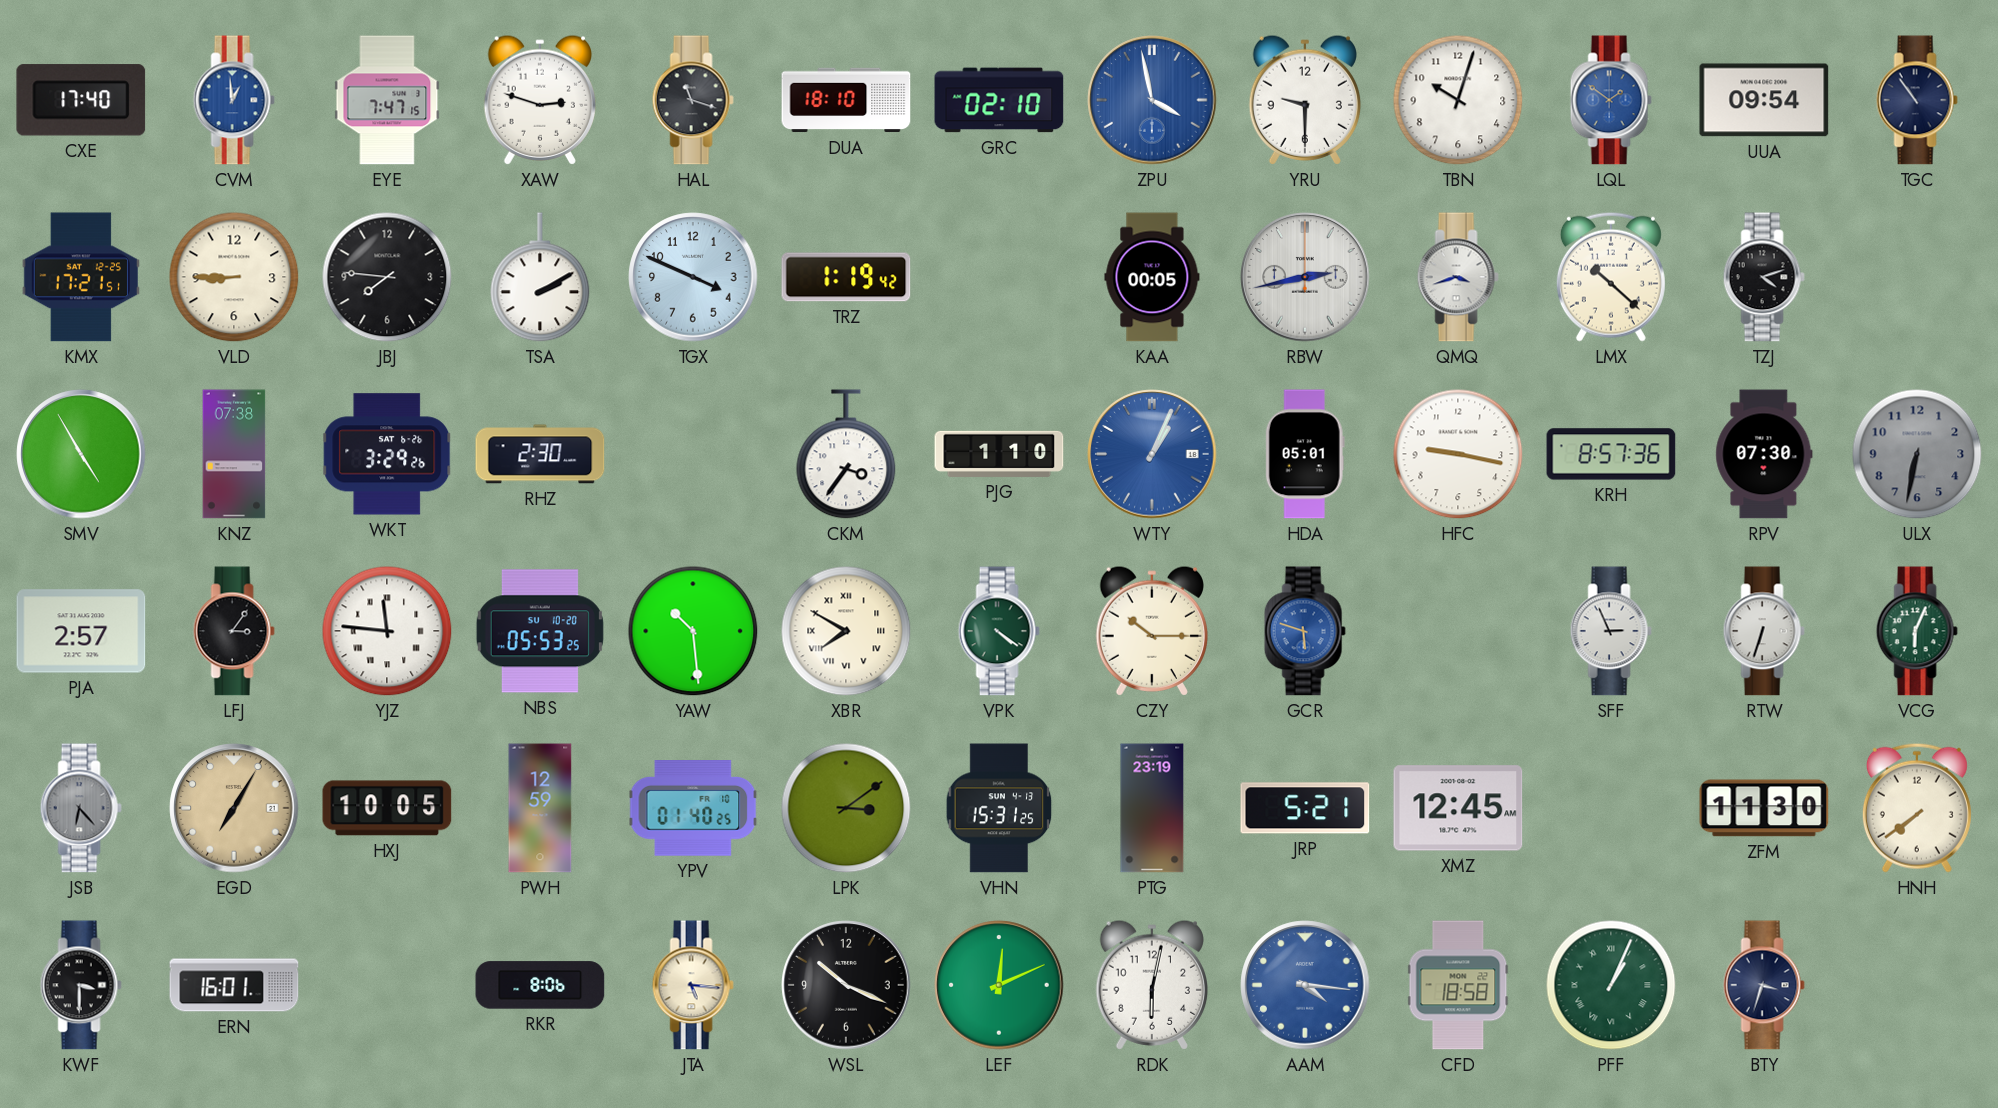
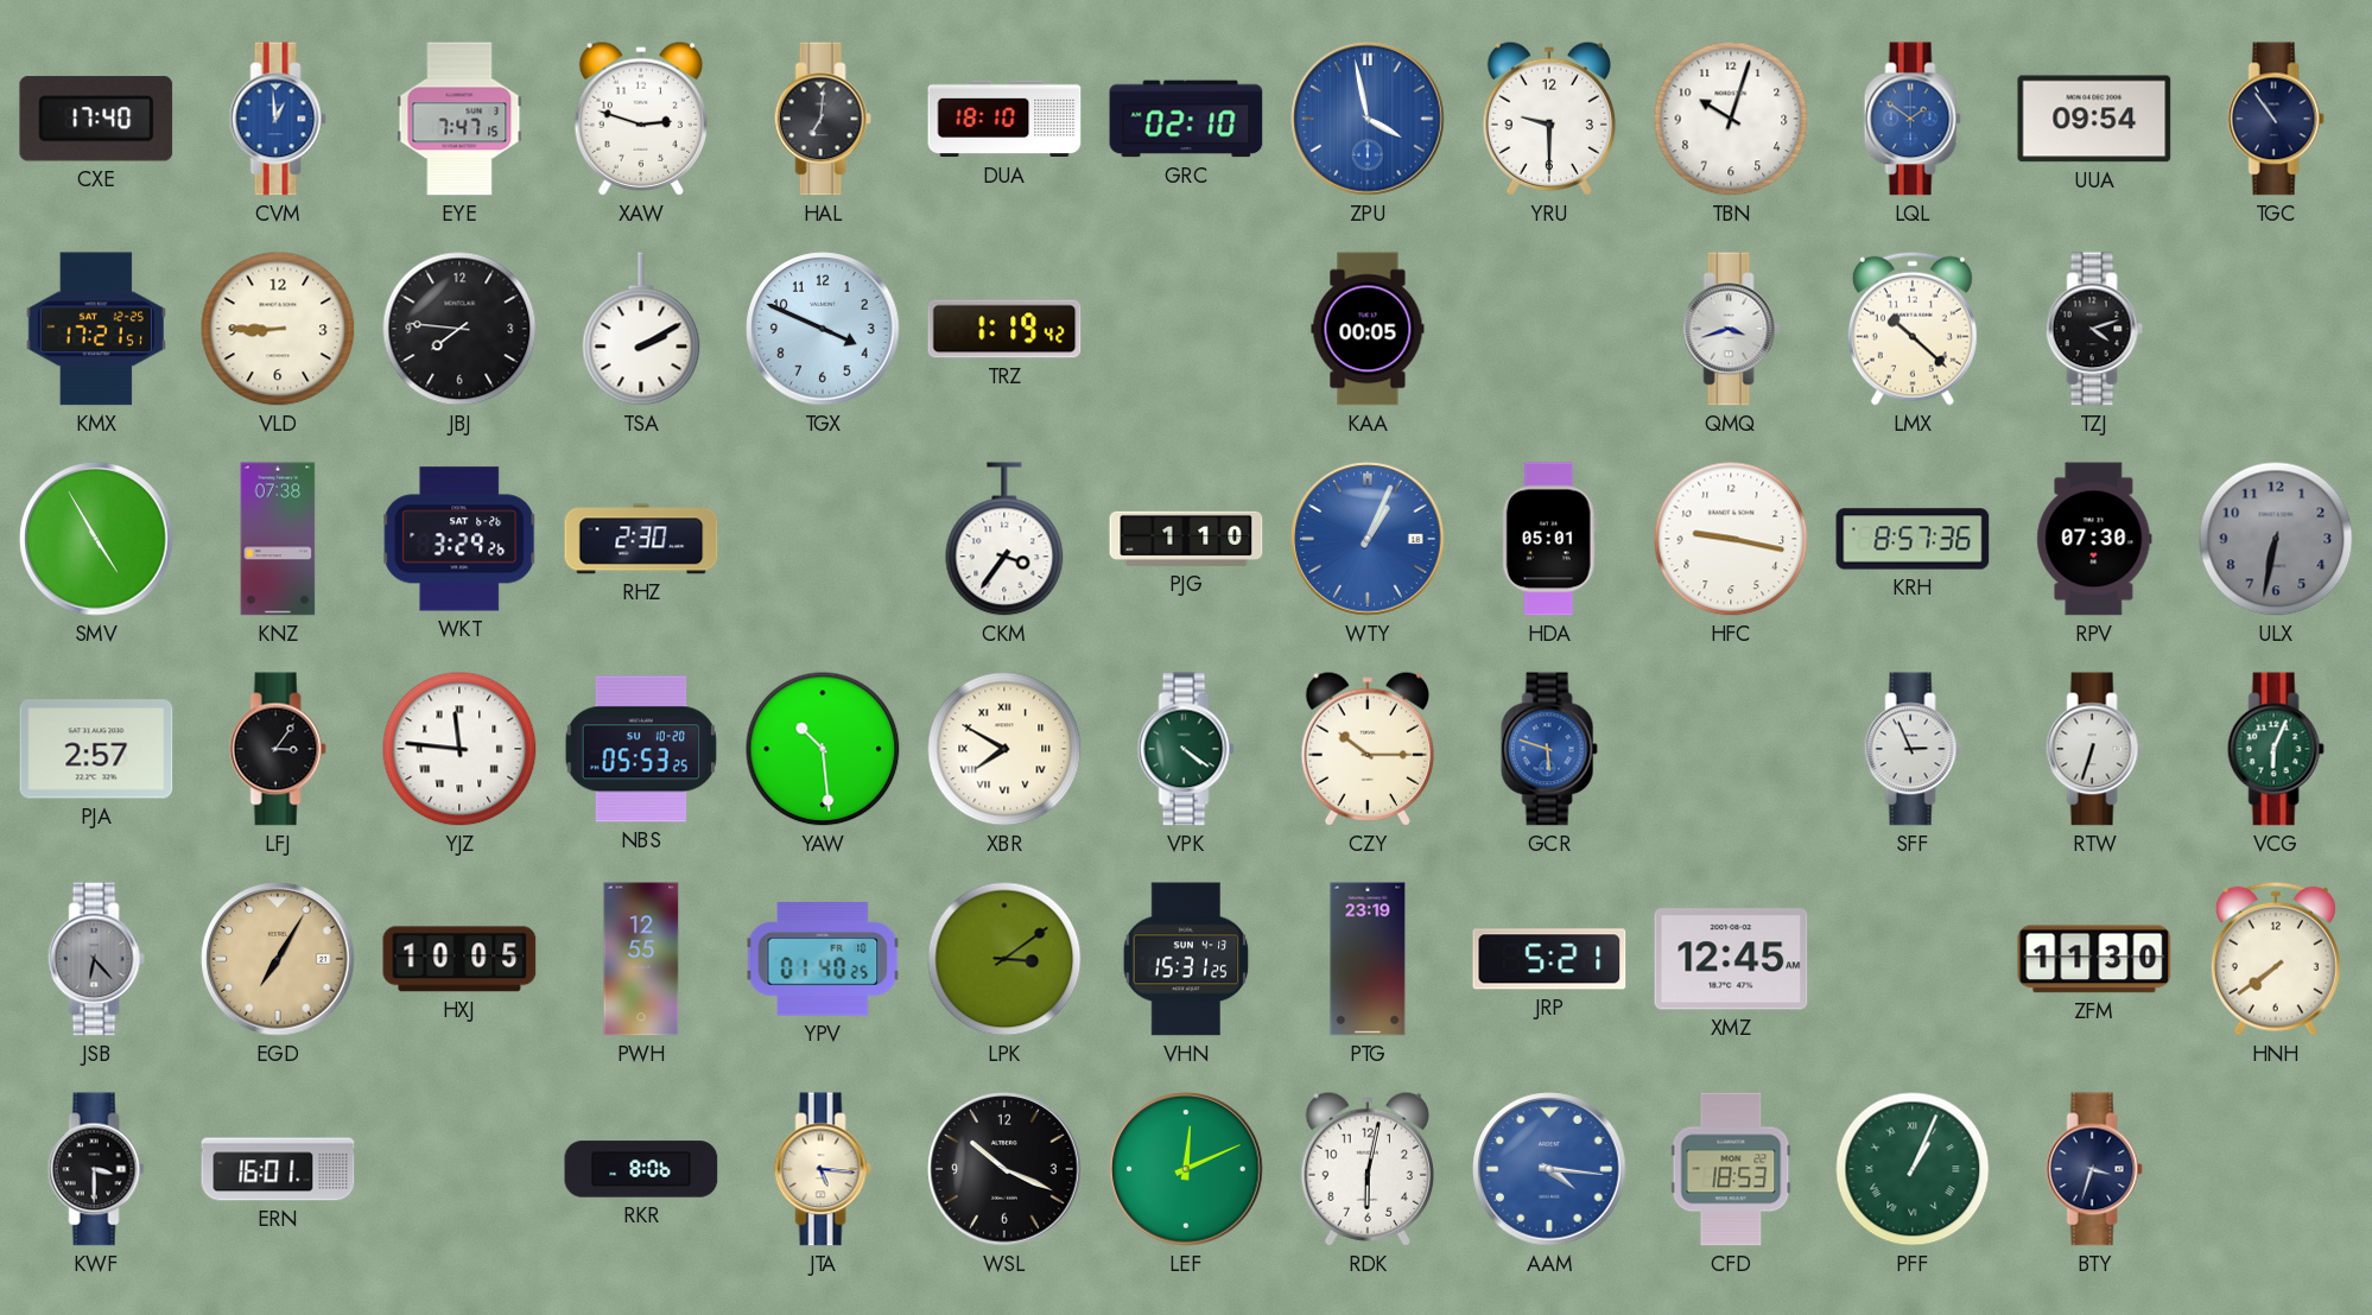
HAL: 11:18 -> 7:01
RBW: 2:43 -> none
PWH: 12:59 -> 12:55
CFD: 18:58 -> 18:53
